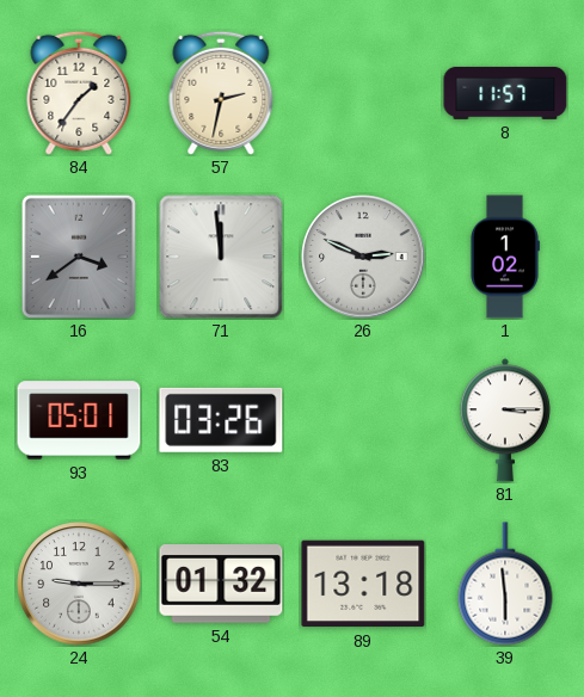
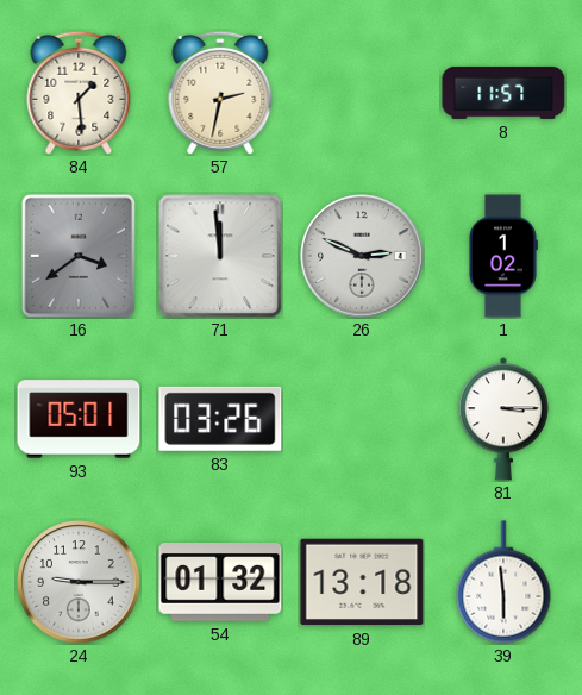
84: 1:36 -> 1:29
